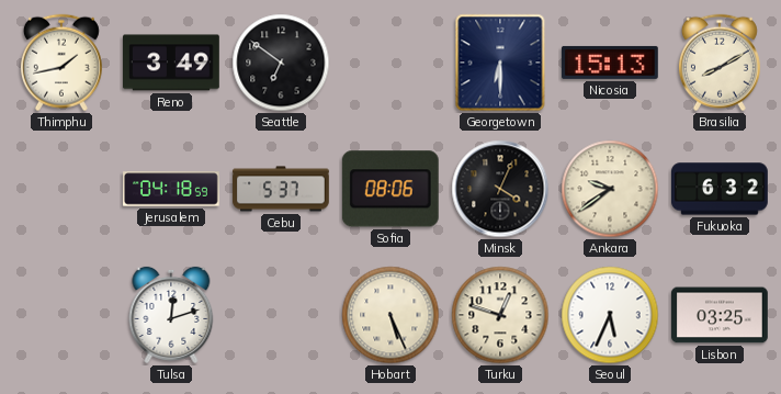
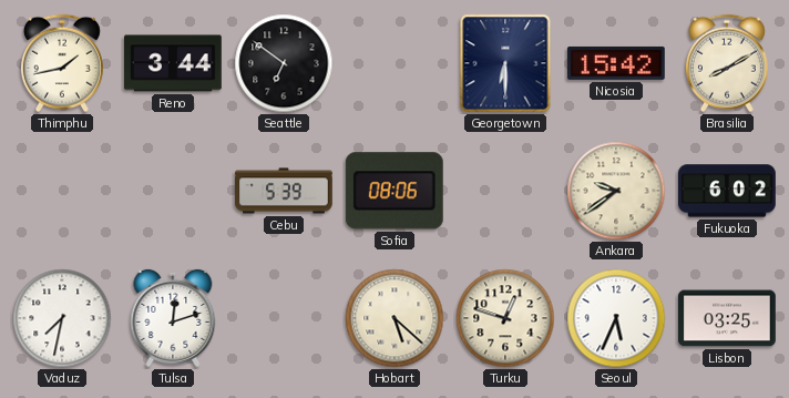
Reno: 3:49 -> 3:44
Nicosia: 15:13 -> 15:42
Jerusalem: 04:18 -> none
Cebu: 5:37 -> 5:39
Minsk: 4:04 -> none
Fukuoka: 6:32 -> 6:02
Vaduz: none -> 7:32
Hobart: 5:26 -> 5:22
